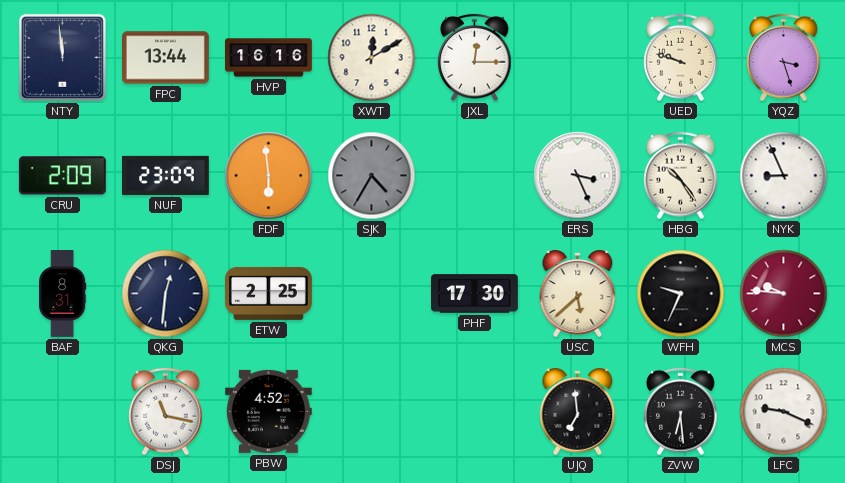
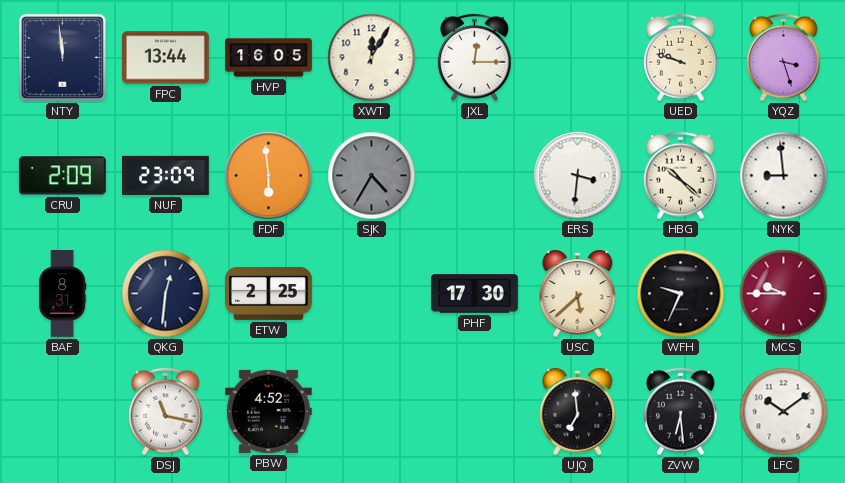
HVP: 16:16 -> 16:05
XWT: 12:10 -> 12:05
ERS: 3:26 -> 3:31
HBG: 10:24 -> 10:22
NYK: 8:56 -> 8:59
MCS: 9:46 -> 9:45
LFC: 9:19 -> 10:09
